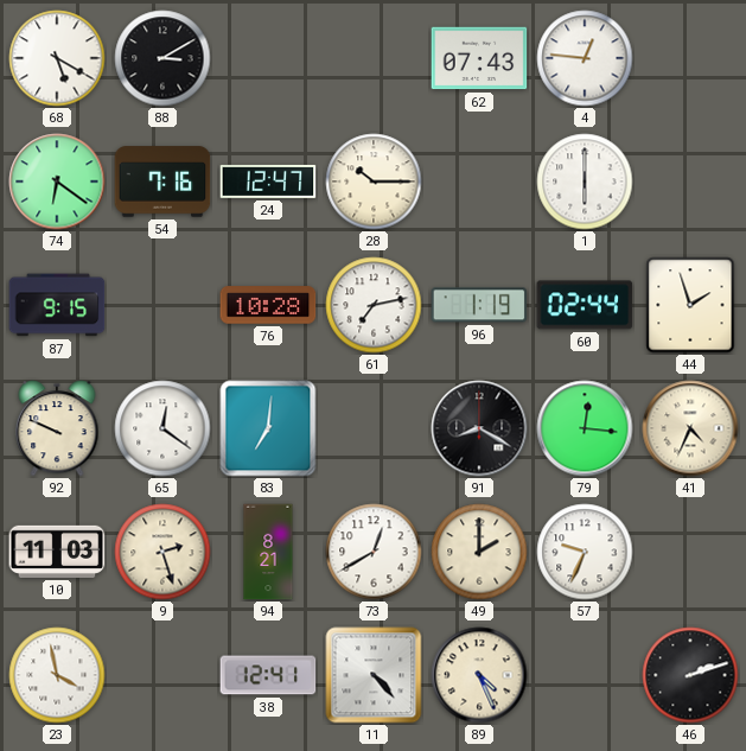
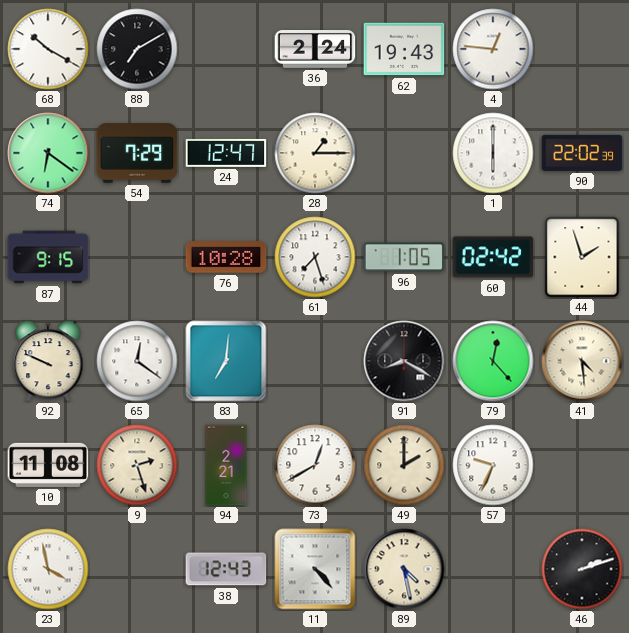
68: 5:20 -> 10:20
88: 3:10 -> 7:10
36: none -> 2:24
62: 07:43 -> 19:43
54: 7:16 -> 7:29
28: 10:15 -> 1:15
90: none -> 22:02
61: 7:13 -> 7:27
96: 1:19 -> 1:05
60: 02:44 -> 02:42
79: 12:16 -> 12:23
41: 4:34 -> 4:29
10: 11:03 -> 11:08
94: 8:21 -> 2:21
38: 12:41 -> 12:43
89: 4:26 -> 4:28
